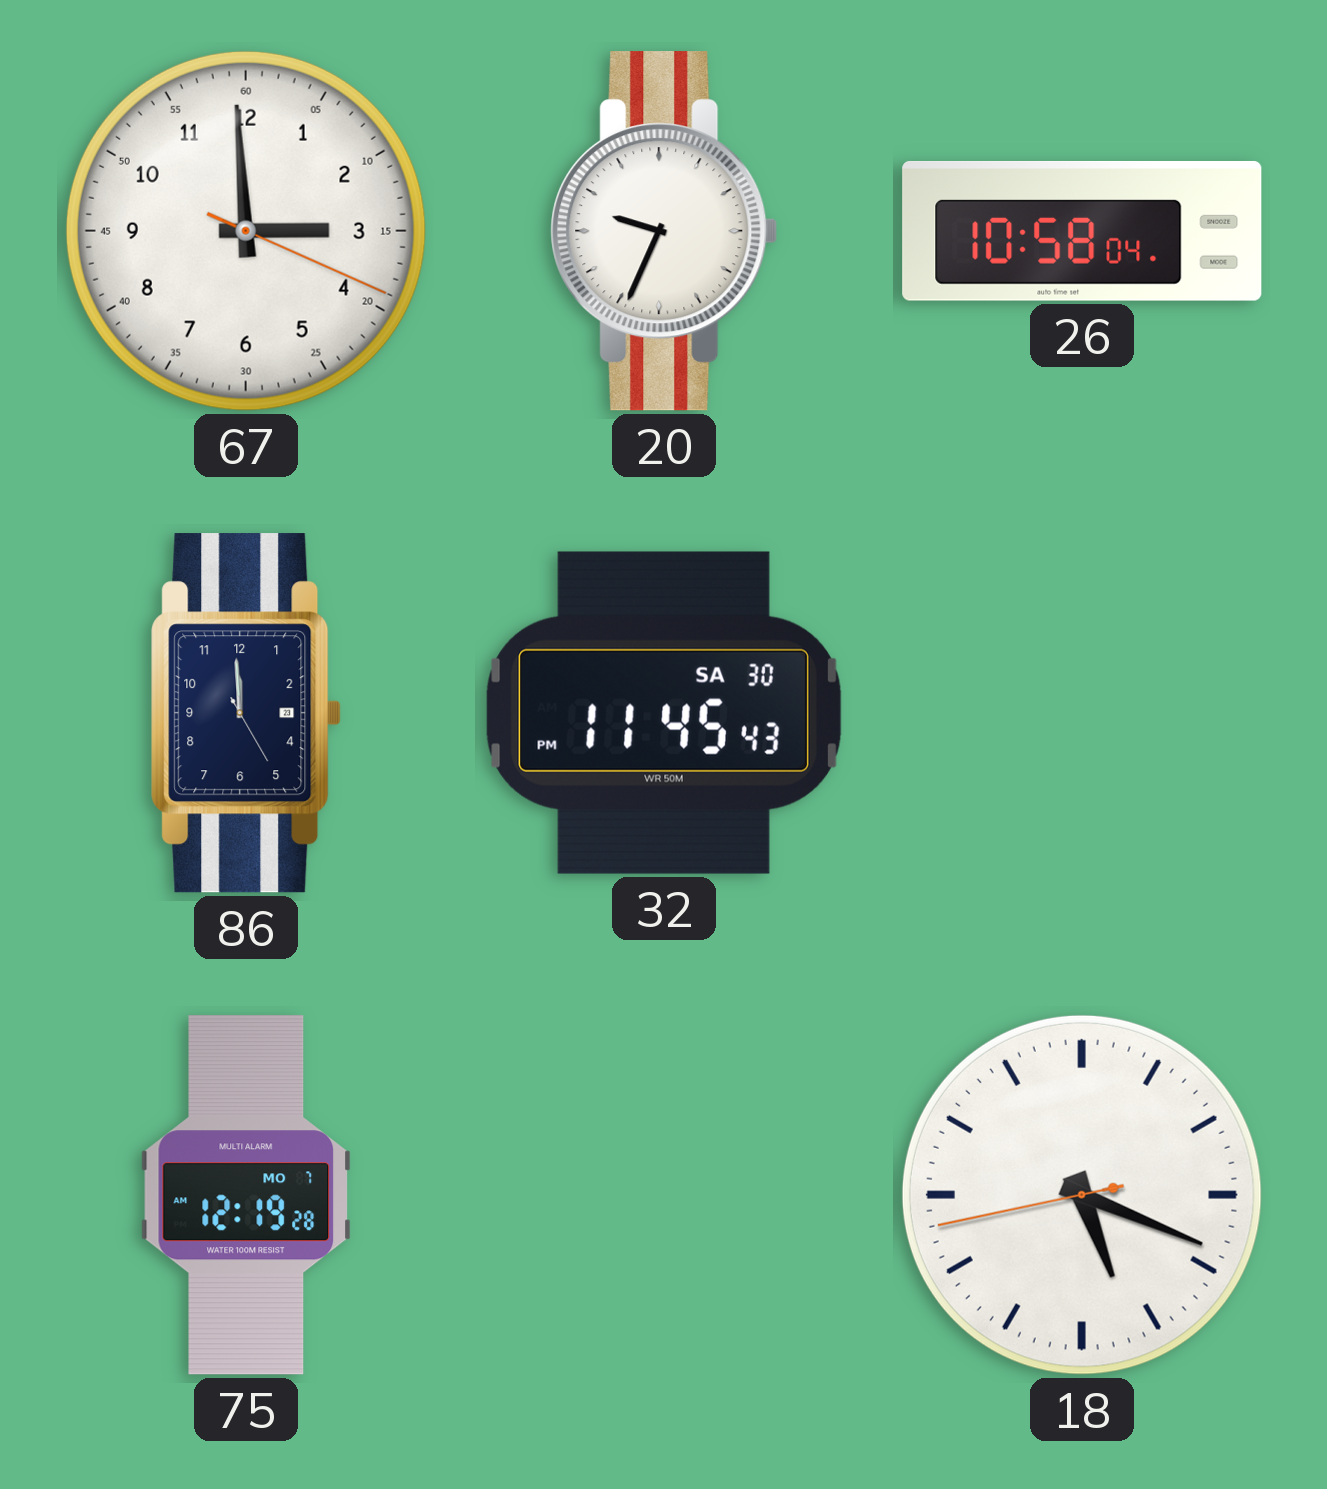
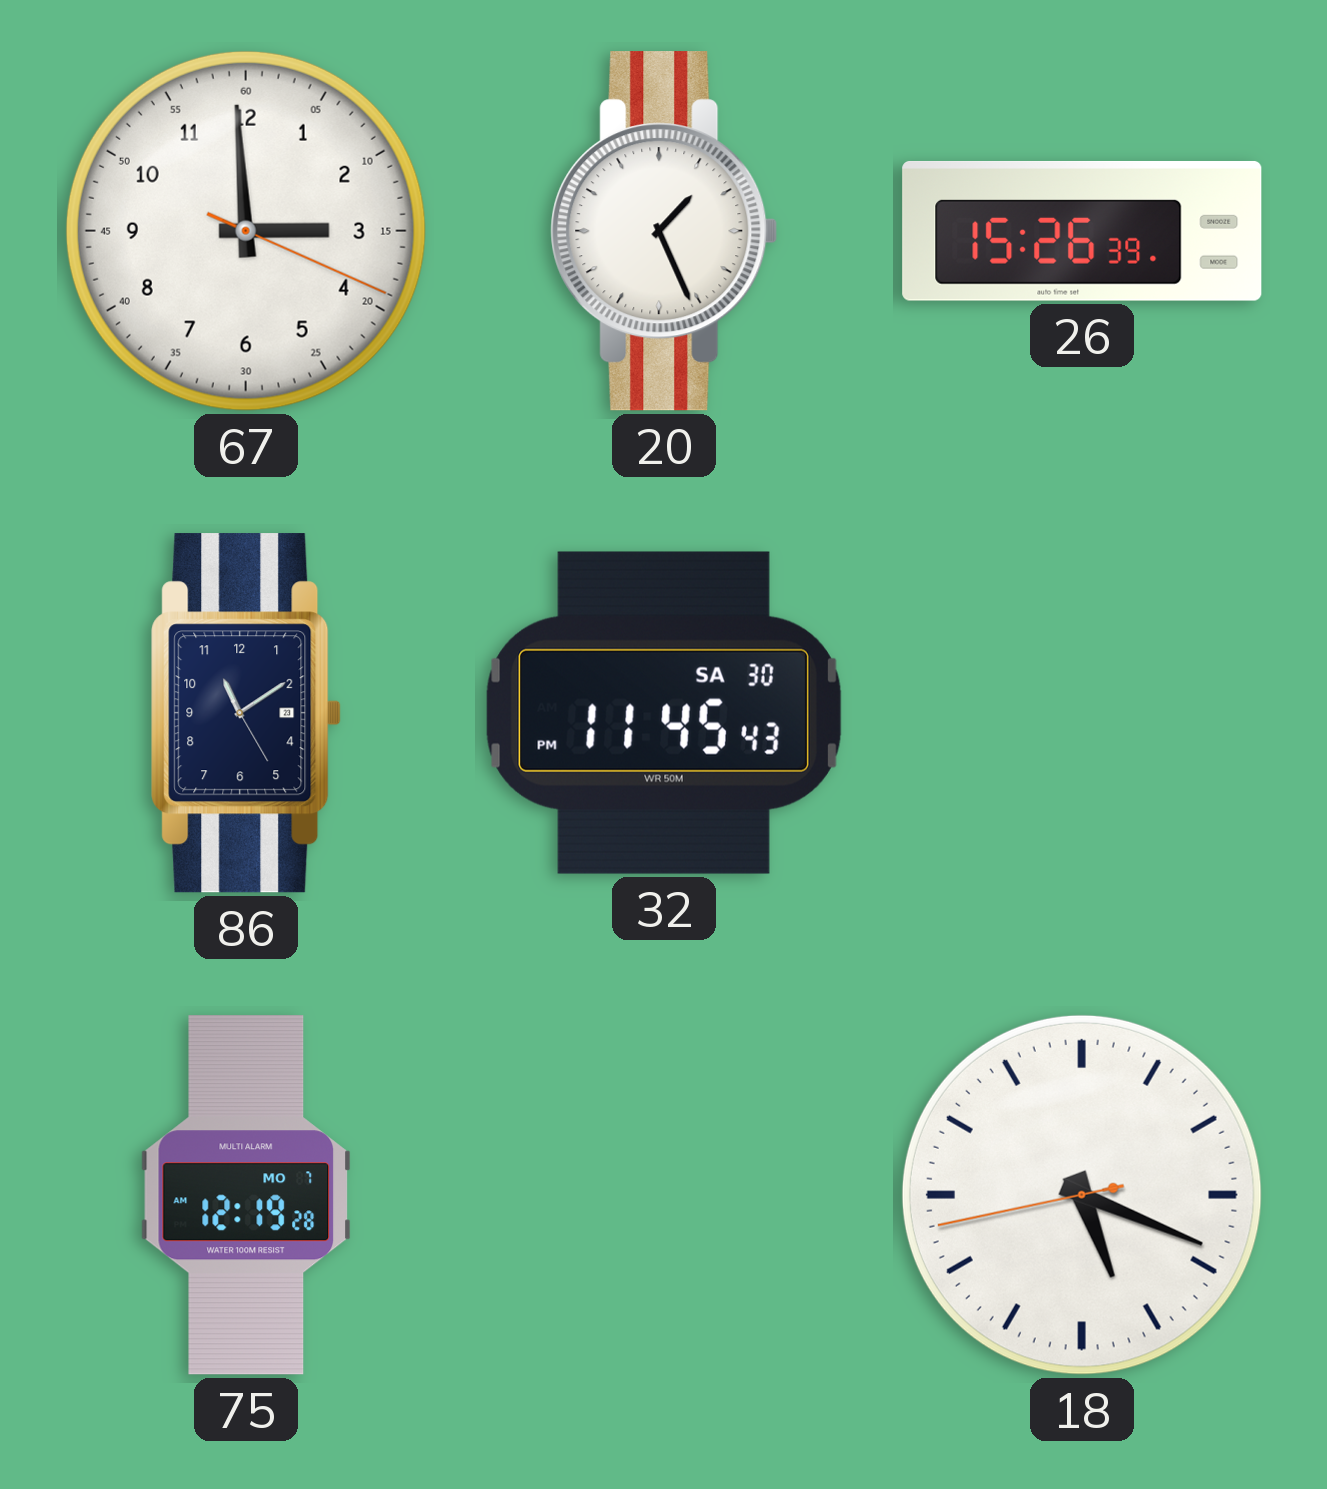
20: 9:34 -> 1:26
26: 10:58 -> 15:26
86: 11:59 -> 11:09
